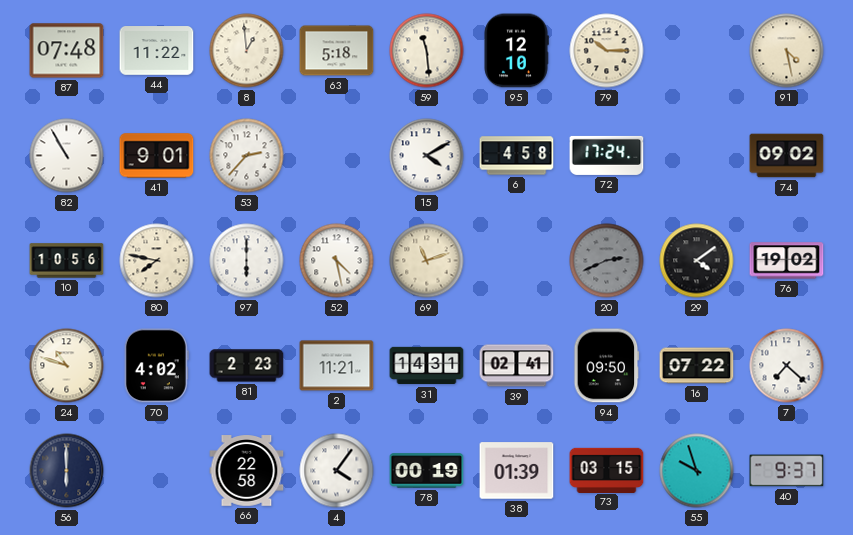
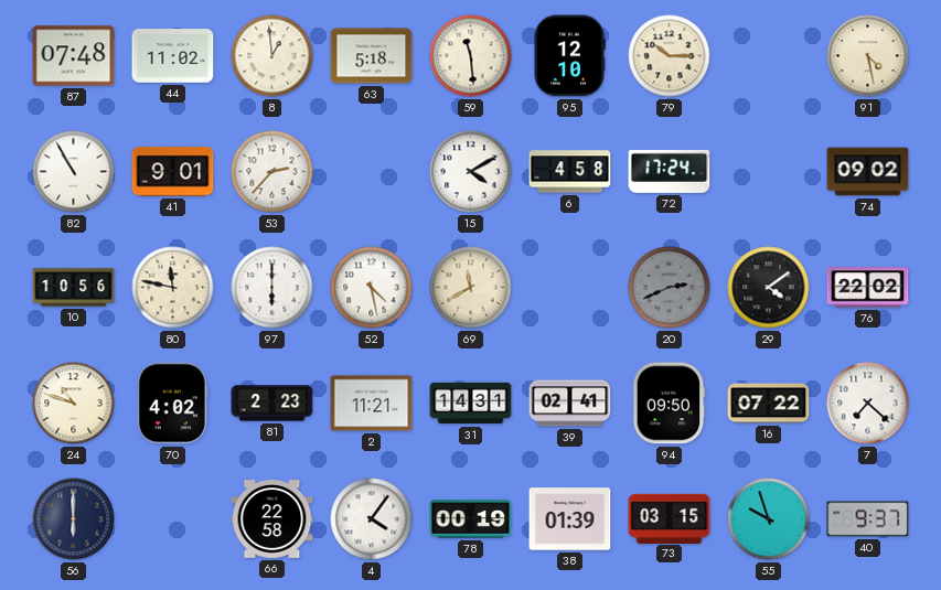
44: 11:22 -> 11:02
80: 7:47 -> 11:47
69: 11:12 -> 11:40
76: 19:02 -> 22:02
